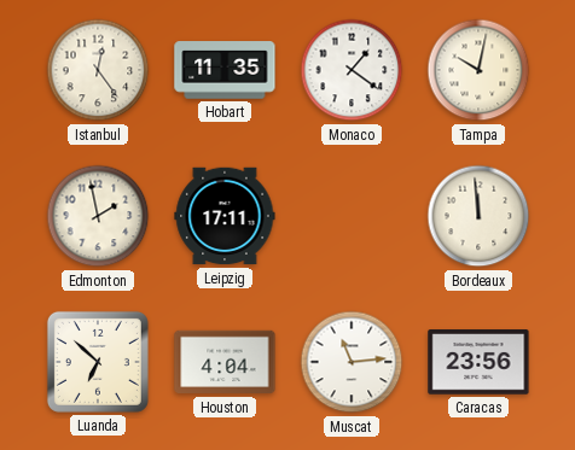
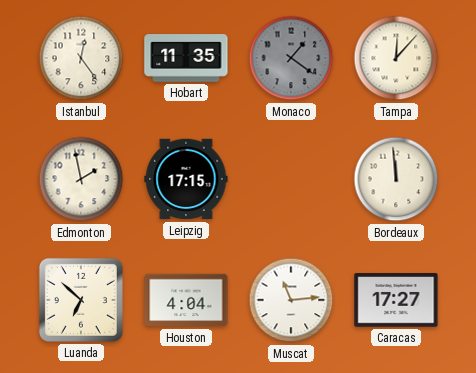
Monaco dial: white -> grey
Tampa: 10:02 -> 12:07
Leipzig: 17:11 -> 17:15
Caracas: 23:56 -> 17:27
